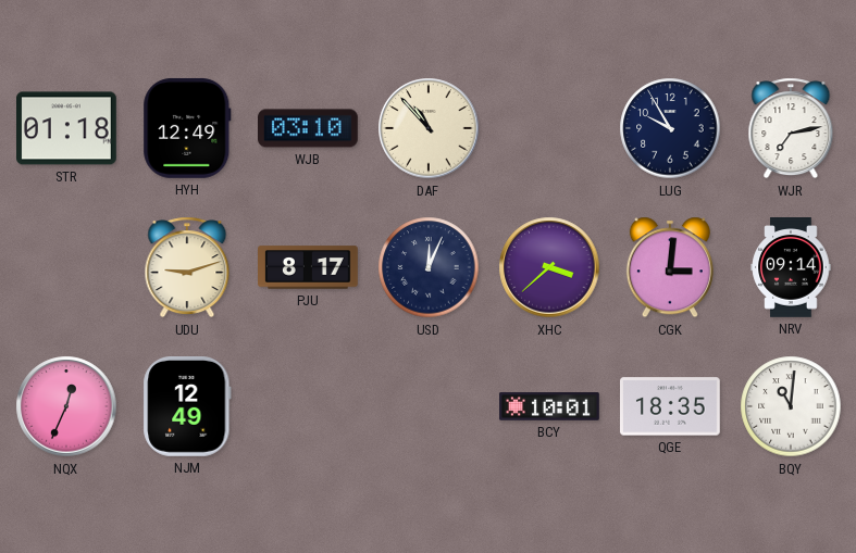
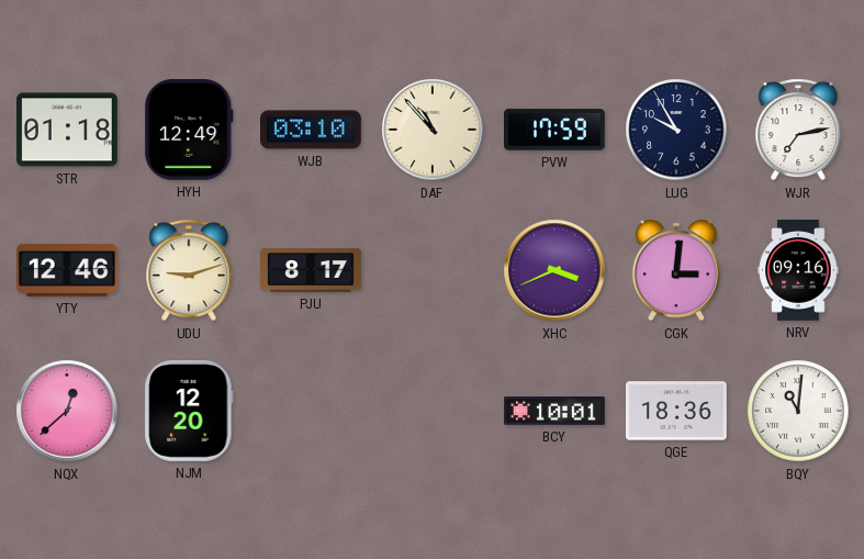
PVW: none -> 17:59
YTY: none -> 12:46
USD: 12:04 -> none
XHC: 3:38 -> 3:41
NRV: 09:14 -> 09:16
NQX: 12:34 -> 12:38
NJM: 12:49 -> 12:20
QGE: 18:35 -> 18:36
